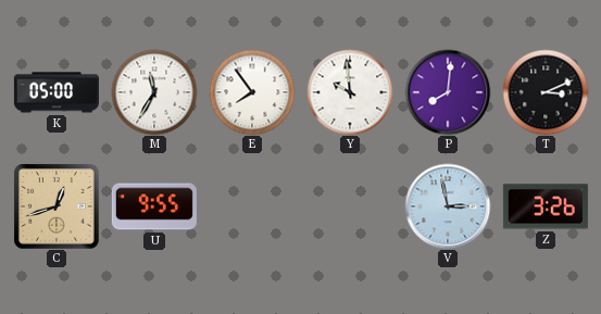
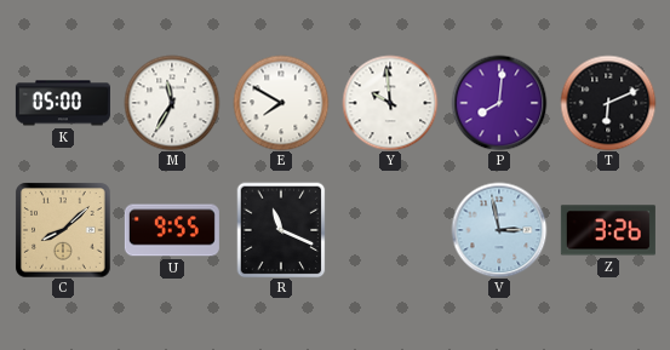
E: 7:54 -> 7:50
T: 3:11 -> 6:11
C: 12:42 -> 8:08
R: none -> 11:19
